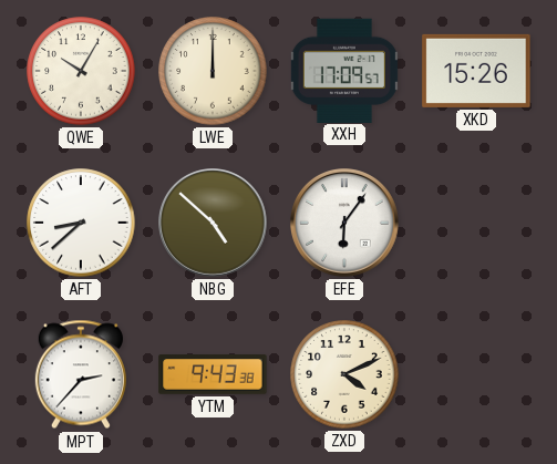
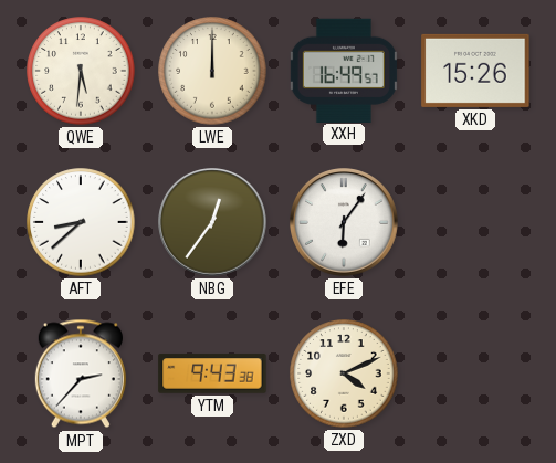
QWE: 10:05 -> 5:31
XXH: 17:09 -> 16:49
NBG: 4:52 -> 12:36
